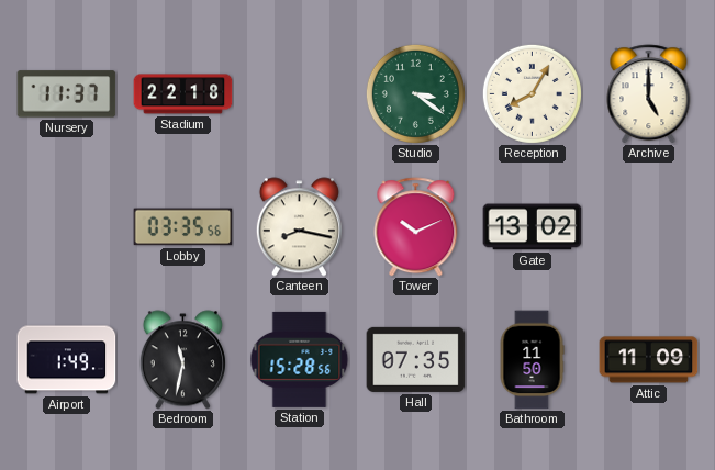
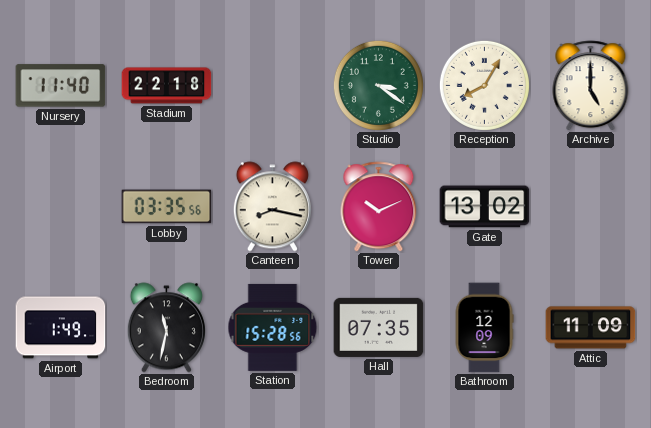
Nursery: 11:37 -> 11:40
Bathroom: 11:50 -> 12:09
